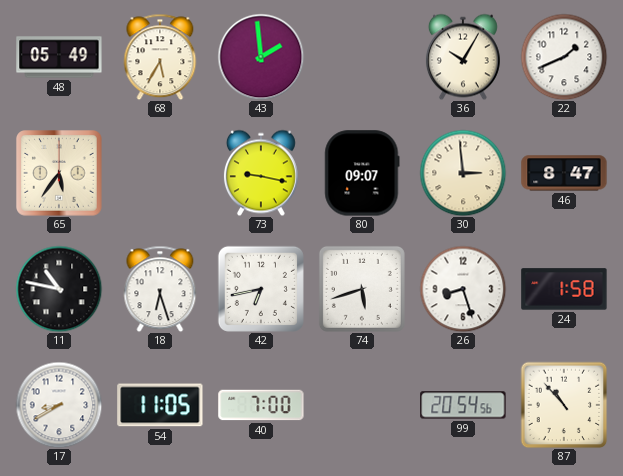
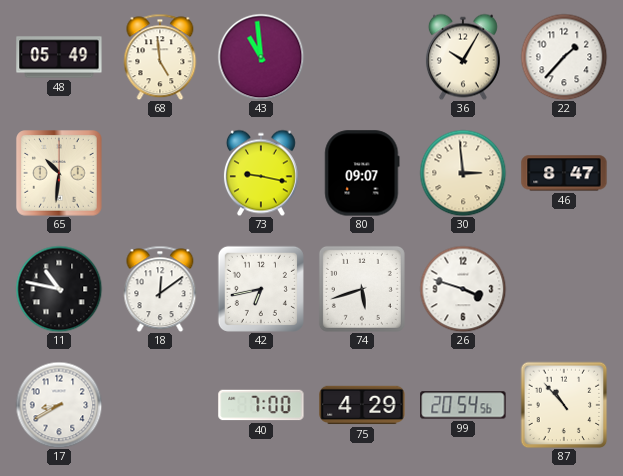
68: 5:35 -> 4:59
43: 1:59 -> 10:59
22: 1:41 -> 1:37
65: 5:36 -> 10:31
18: 6:27 -> 12:09
26: 8:27 -> 3:48
24: 1:58 -> none
54: 11:05 -> none
75: none -> 4:29
